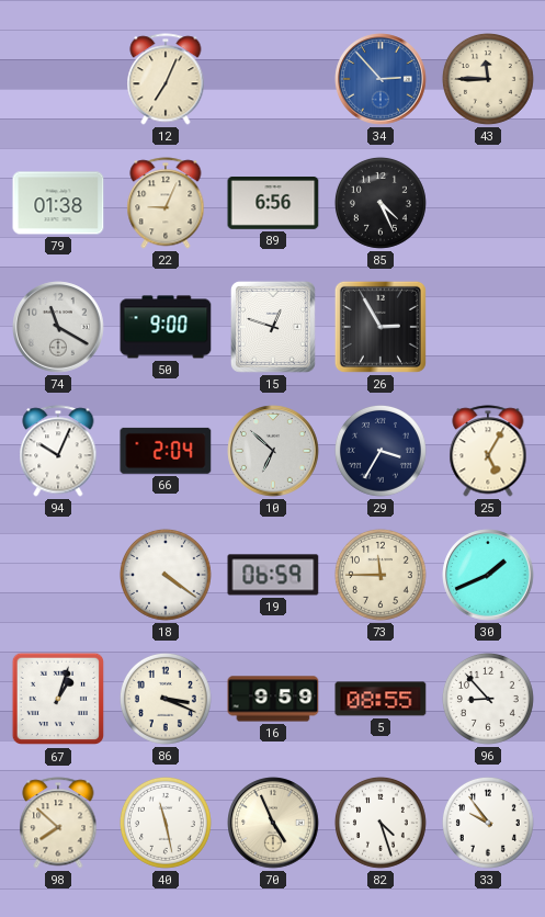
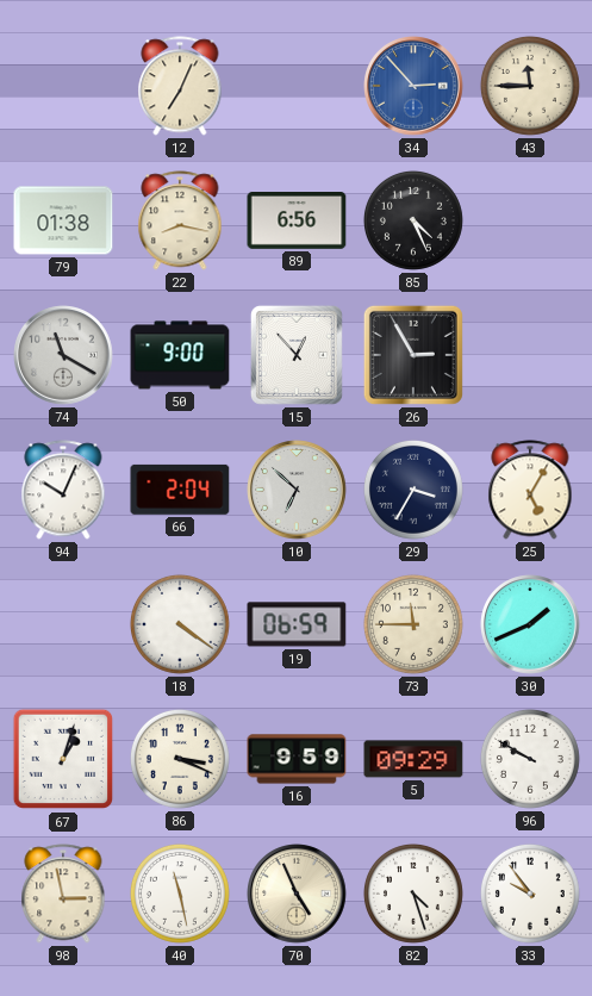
22: 9:04 -> 8:17
15: 12:48 -> 12:53
5: 08:55 -> 09:29
96: 8:53 -> 9:50
98: 7:52 -> 2:58
